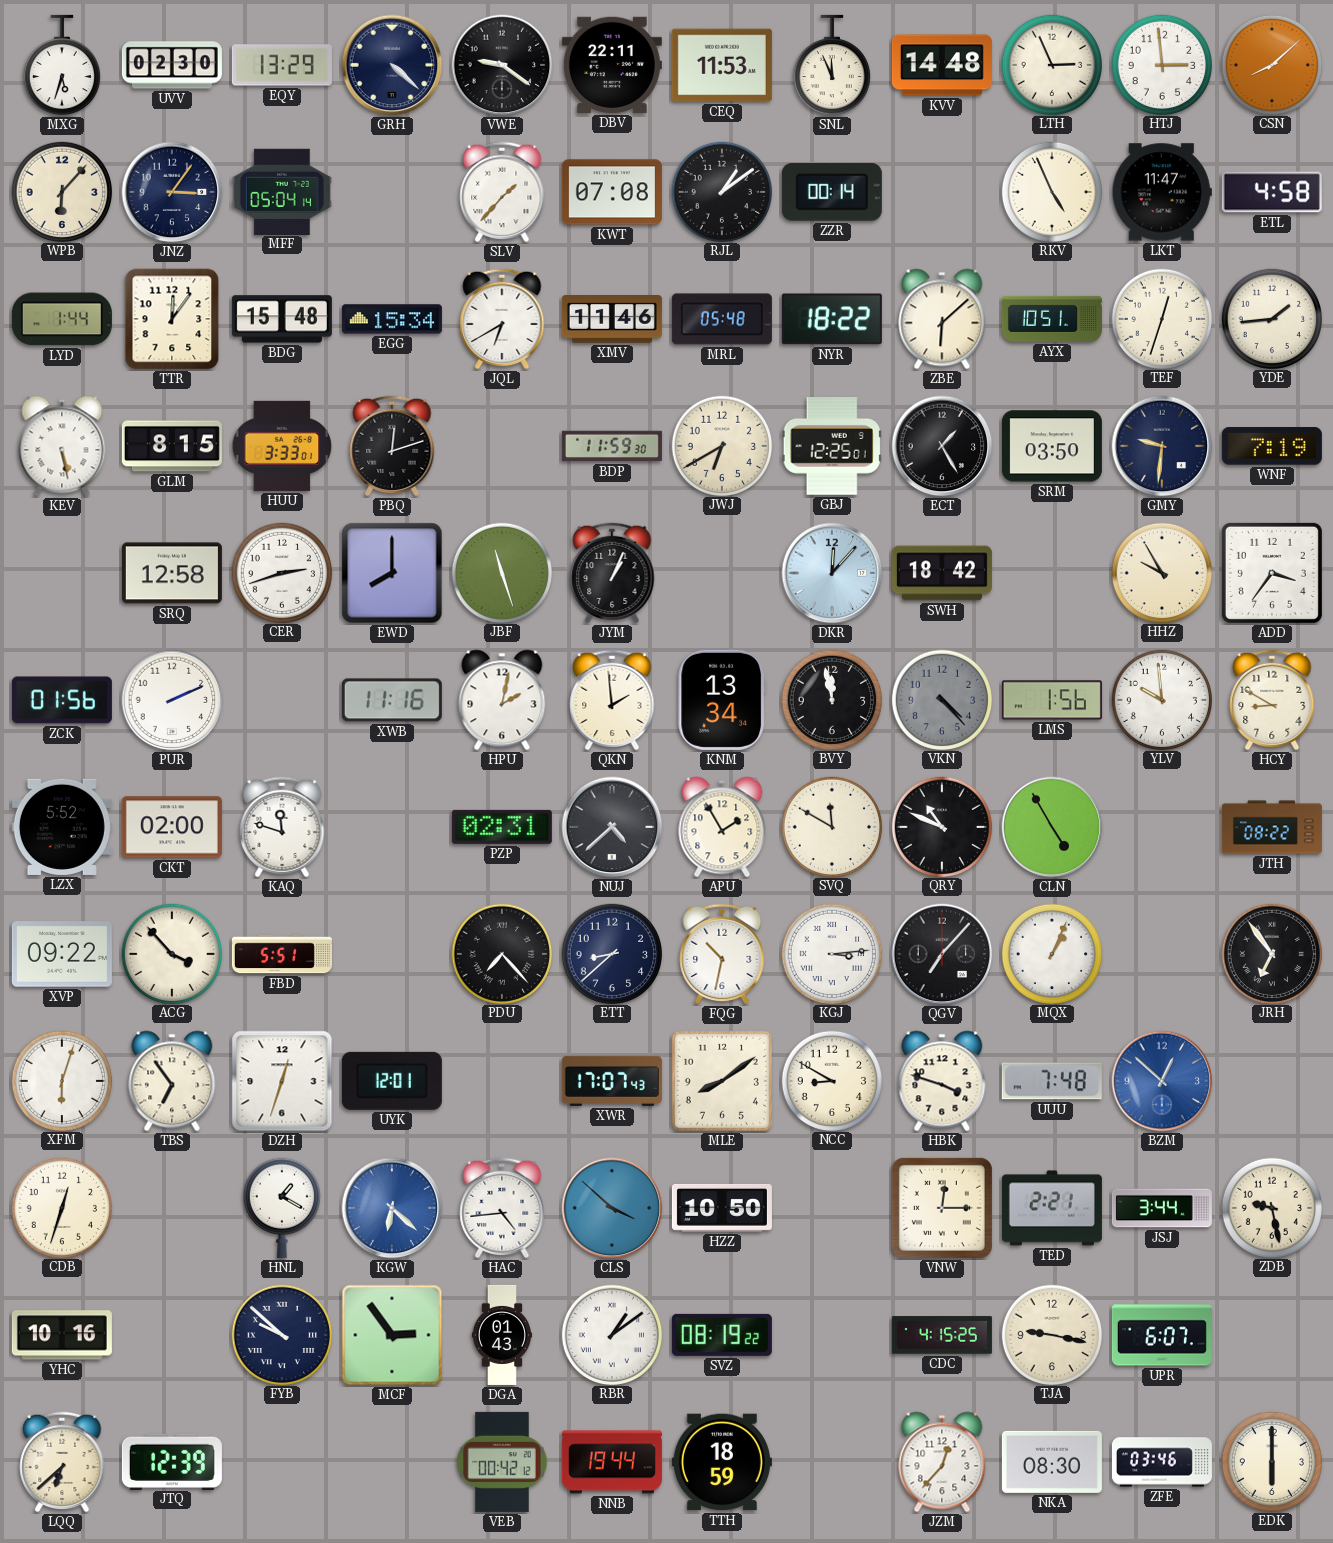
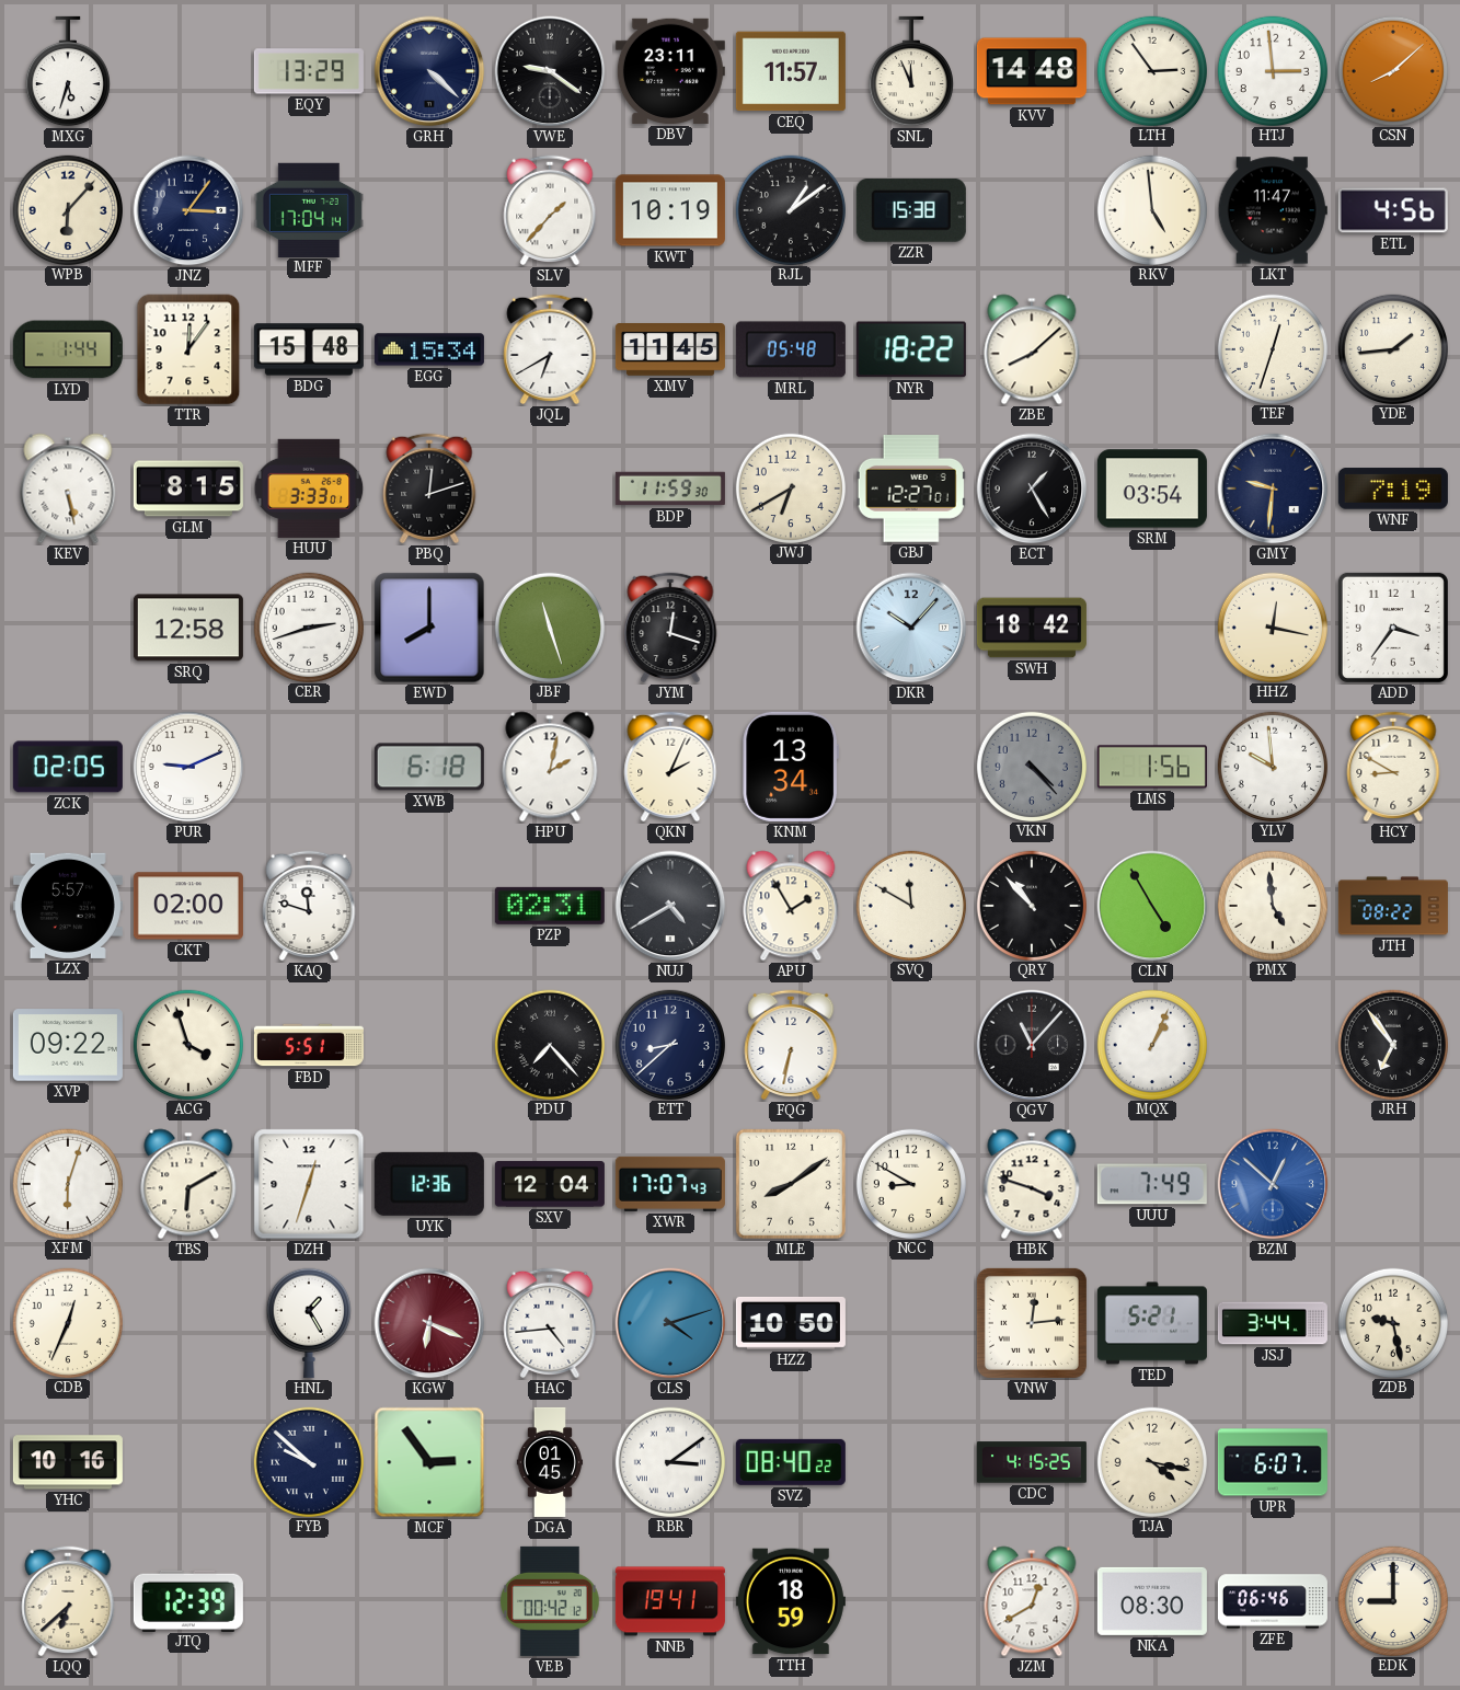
UVV: 02:30 -> none
DBV: 22:11 -> 23:11
CEQ: 11:53 -> 11:57
LTH: 2:56 -> 2:54
MFF: 05:04 -> 17:04
KWT: 07:08 -> 10:19
ZZR: 00:14 -> 15:38
RKV: 4:56 -> 4:59
ETL: 4:58 -> 4:56
XMV: 11:46 -> 11:45
ZBE: 6:08 -> 8:08
AYX: 10:51 -> none
GBJ: 12:25 -> 12:27
SRM: 03:50 -> 03:54
JYM: 1:04 -> 12:18
DKR: 12:07 -> 10:07
HHZ: 9:55 -> 12:17
ZCK: 01:56 -> 02:05
PUR: 2:11 -> 9:11
XWB: 11:16 -> 6:18
QKN: 1:59 -> 2:04
BVY: 11:58 -> none
LZX: 5:52 -> 5:57
NUJ: 4:38 -> 4:40
QRY: 10:49 -> 10:53
PMX: none -> 4:59
ACG: 3:53 -> 3:57
FQG: 10:32 -> 6:32
KGJ: 3:14 -> none
QGV: 7:07 -> 11:07
TBS: 6:54 -> 6:10
UYK: 12:01 -> 12:36
SXV: none -> 12:04
UUU: 7:48 -> 7:49
CDB: 12:33 -> 12:34
HNL: 1:20 -> 1:25
KGW: 6:22 -> 6:19
KGW dial: blue -> burgundy
CLS: 3:52 -> 4:12
VNW: 12:15 -> 12:14
TED: 2:21 -> 5:21
DGA: 01:43 -> 01:45
RBR: 1:09 -> 3:09
SVZ: 08:19 -> 08:40
TJA: 9:17 -> 4:17
NNB: 19:44 -> 19:41
JZM: 12:37 -> 12:40
ZFE: 03:46 -> 06:46
EDK: 6:00 -> 9:00
